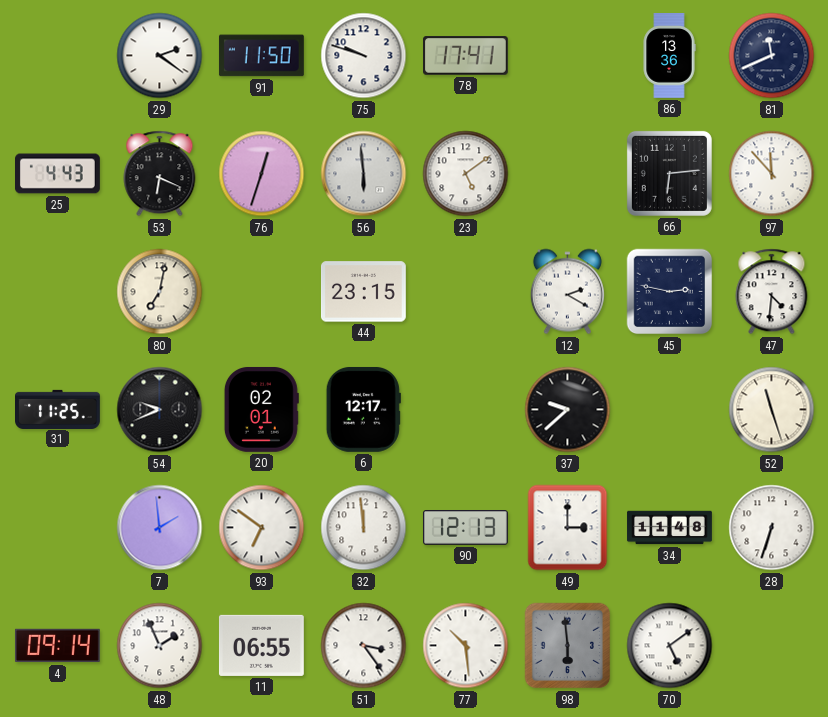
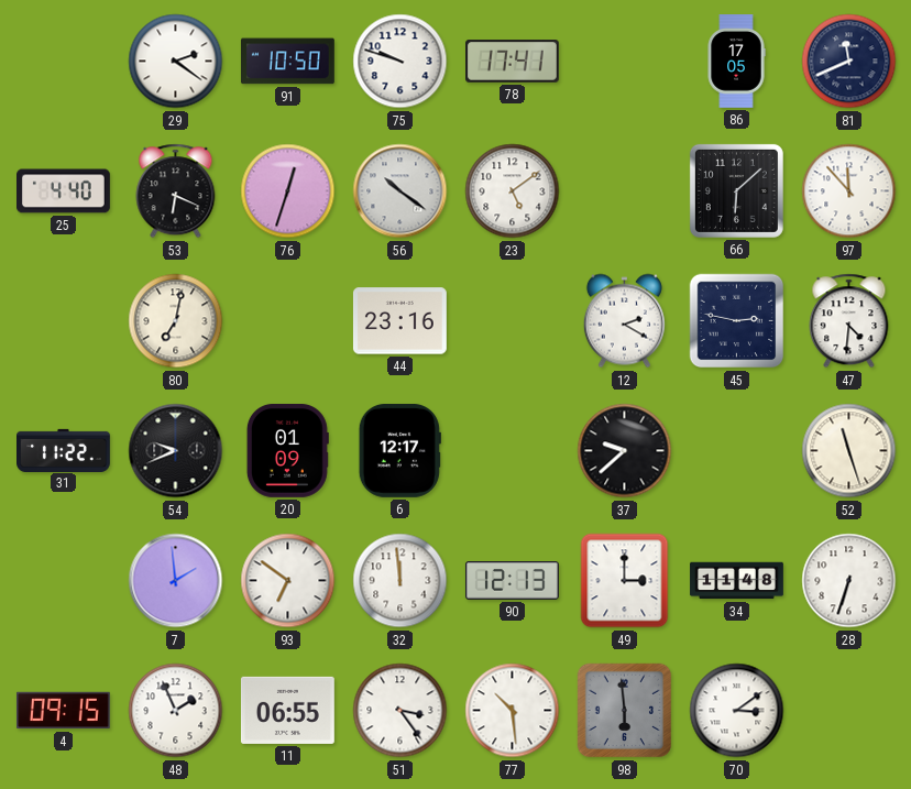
91: 11:50 -> 10:50
86: 13:36 -> 17:05
25: 4:43 -> 4:40
56: 5:59 -> 10:21
66: 6:14 -> 6:08
44: 23:15 -> 23:16
31: 11:25 -> 11:22
20: 02:01 -> 01:09
4: 09:14 -> 09:15
70: 5:09 -> 3:09
